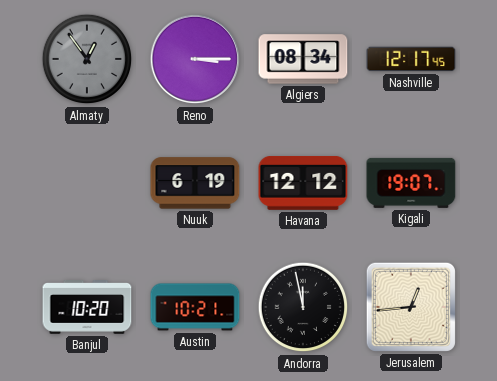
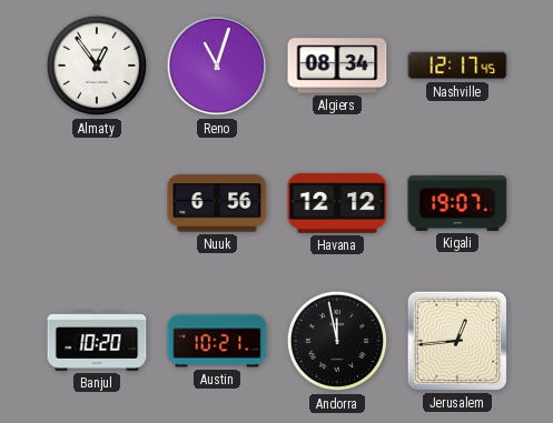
Almaty dial: grey -> white
Reno: 3:15 -> 11:03
Nuuk: 6:19 -> 6:56
